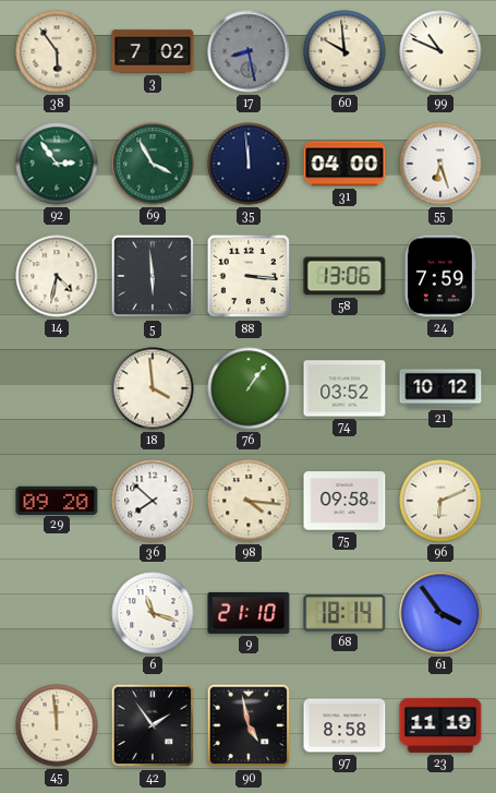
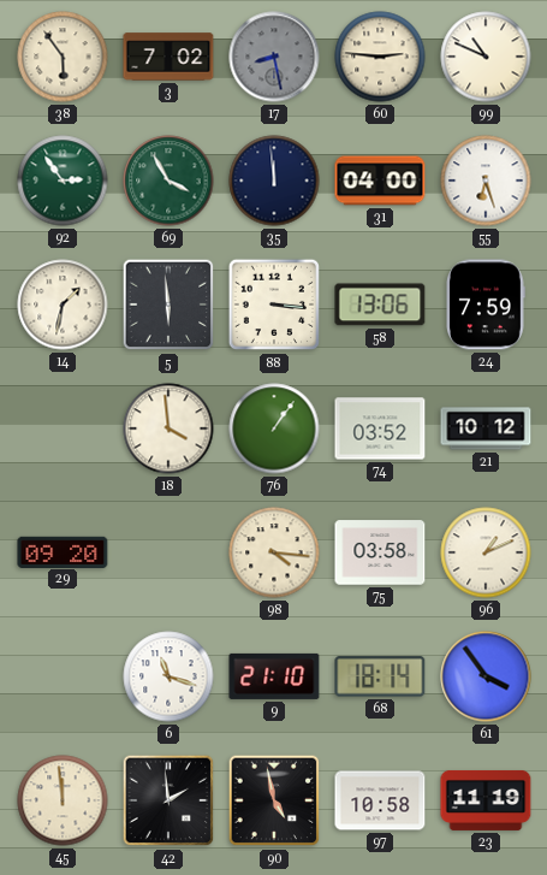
60: 9:59 -> 2:46
14: 4:32 -> 1:32
36: 7:52 -> none
75: 09:58 -> 03:58
96: 6:11 -> 1:11
42: 1:54 -> 1:59
97: 8:58 -> 10:58
